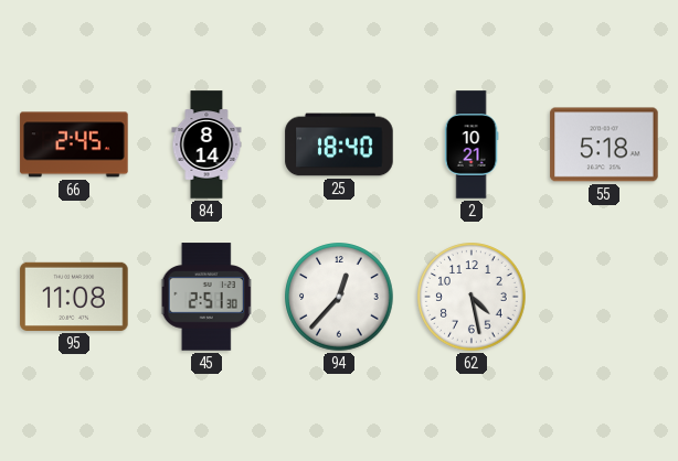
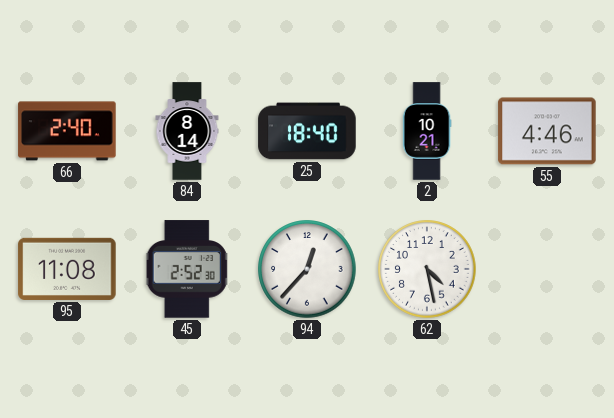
66: 2:45 -> 2:40
55: 5:18 -> 4:46
45: 2:51 -> 2:52
